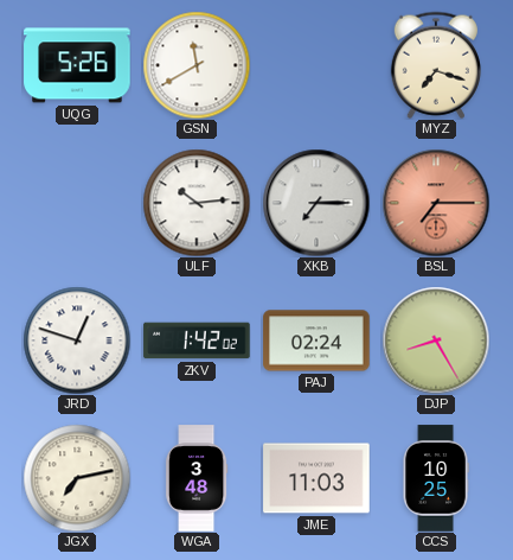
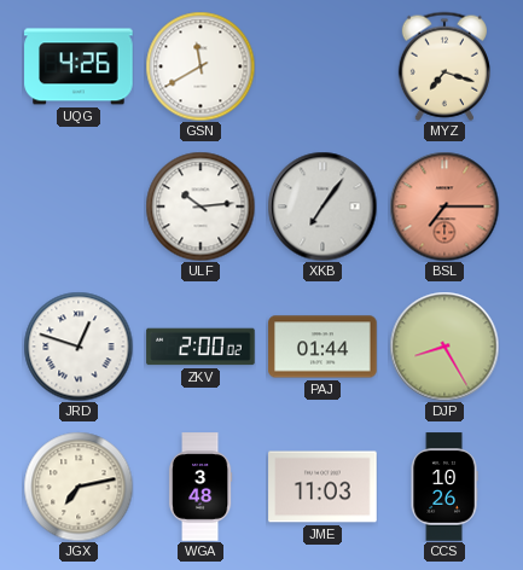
UQG: 5:26 -> 4:26
XKB: 7:15 -> 7:06
ZKV: 1:42 -> 2:00
PAJ: 02:24 -> 01:44
CCS: 10:25 -> 10:26
